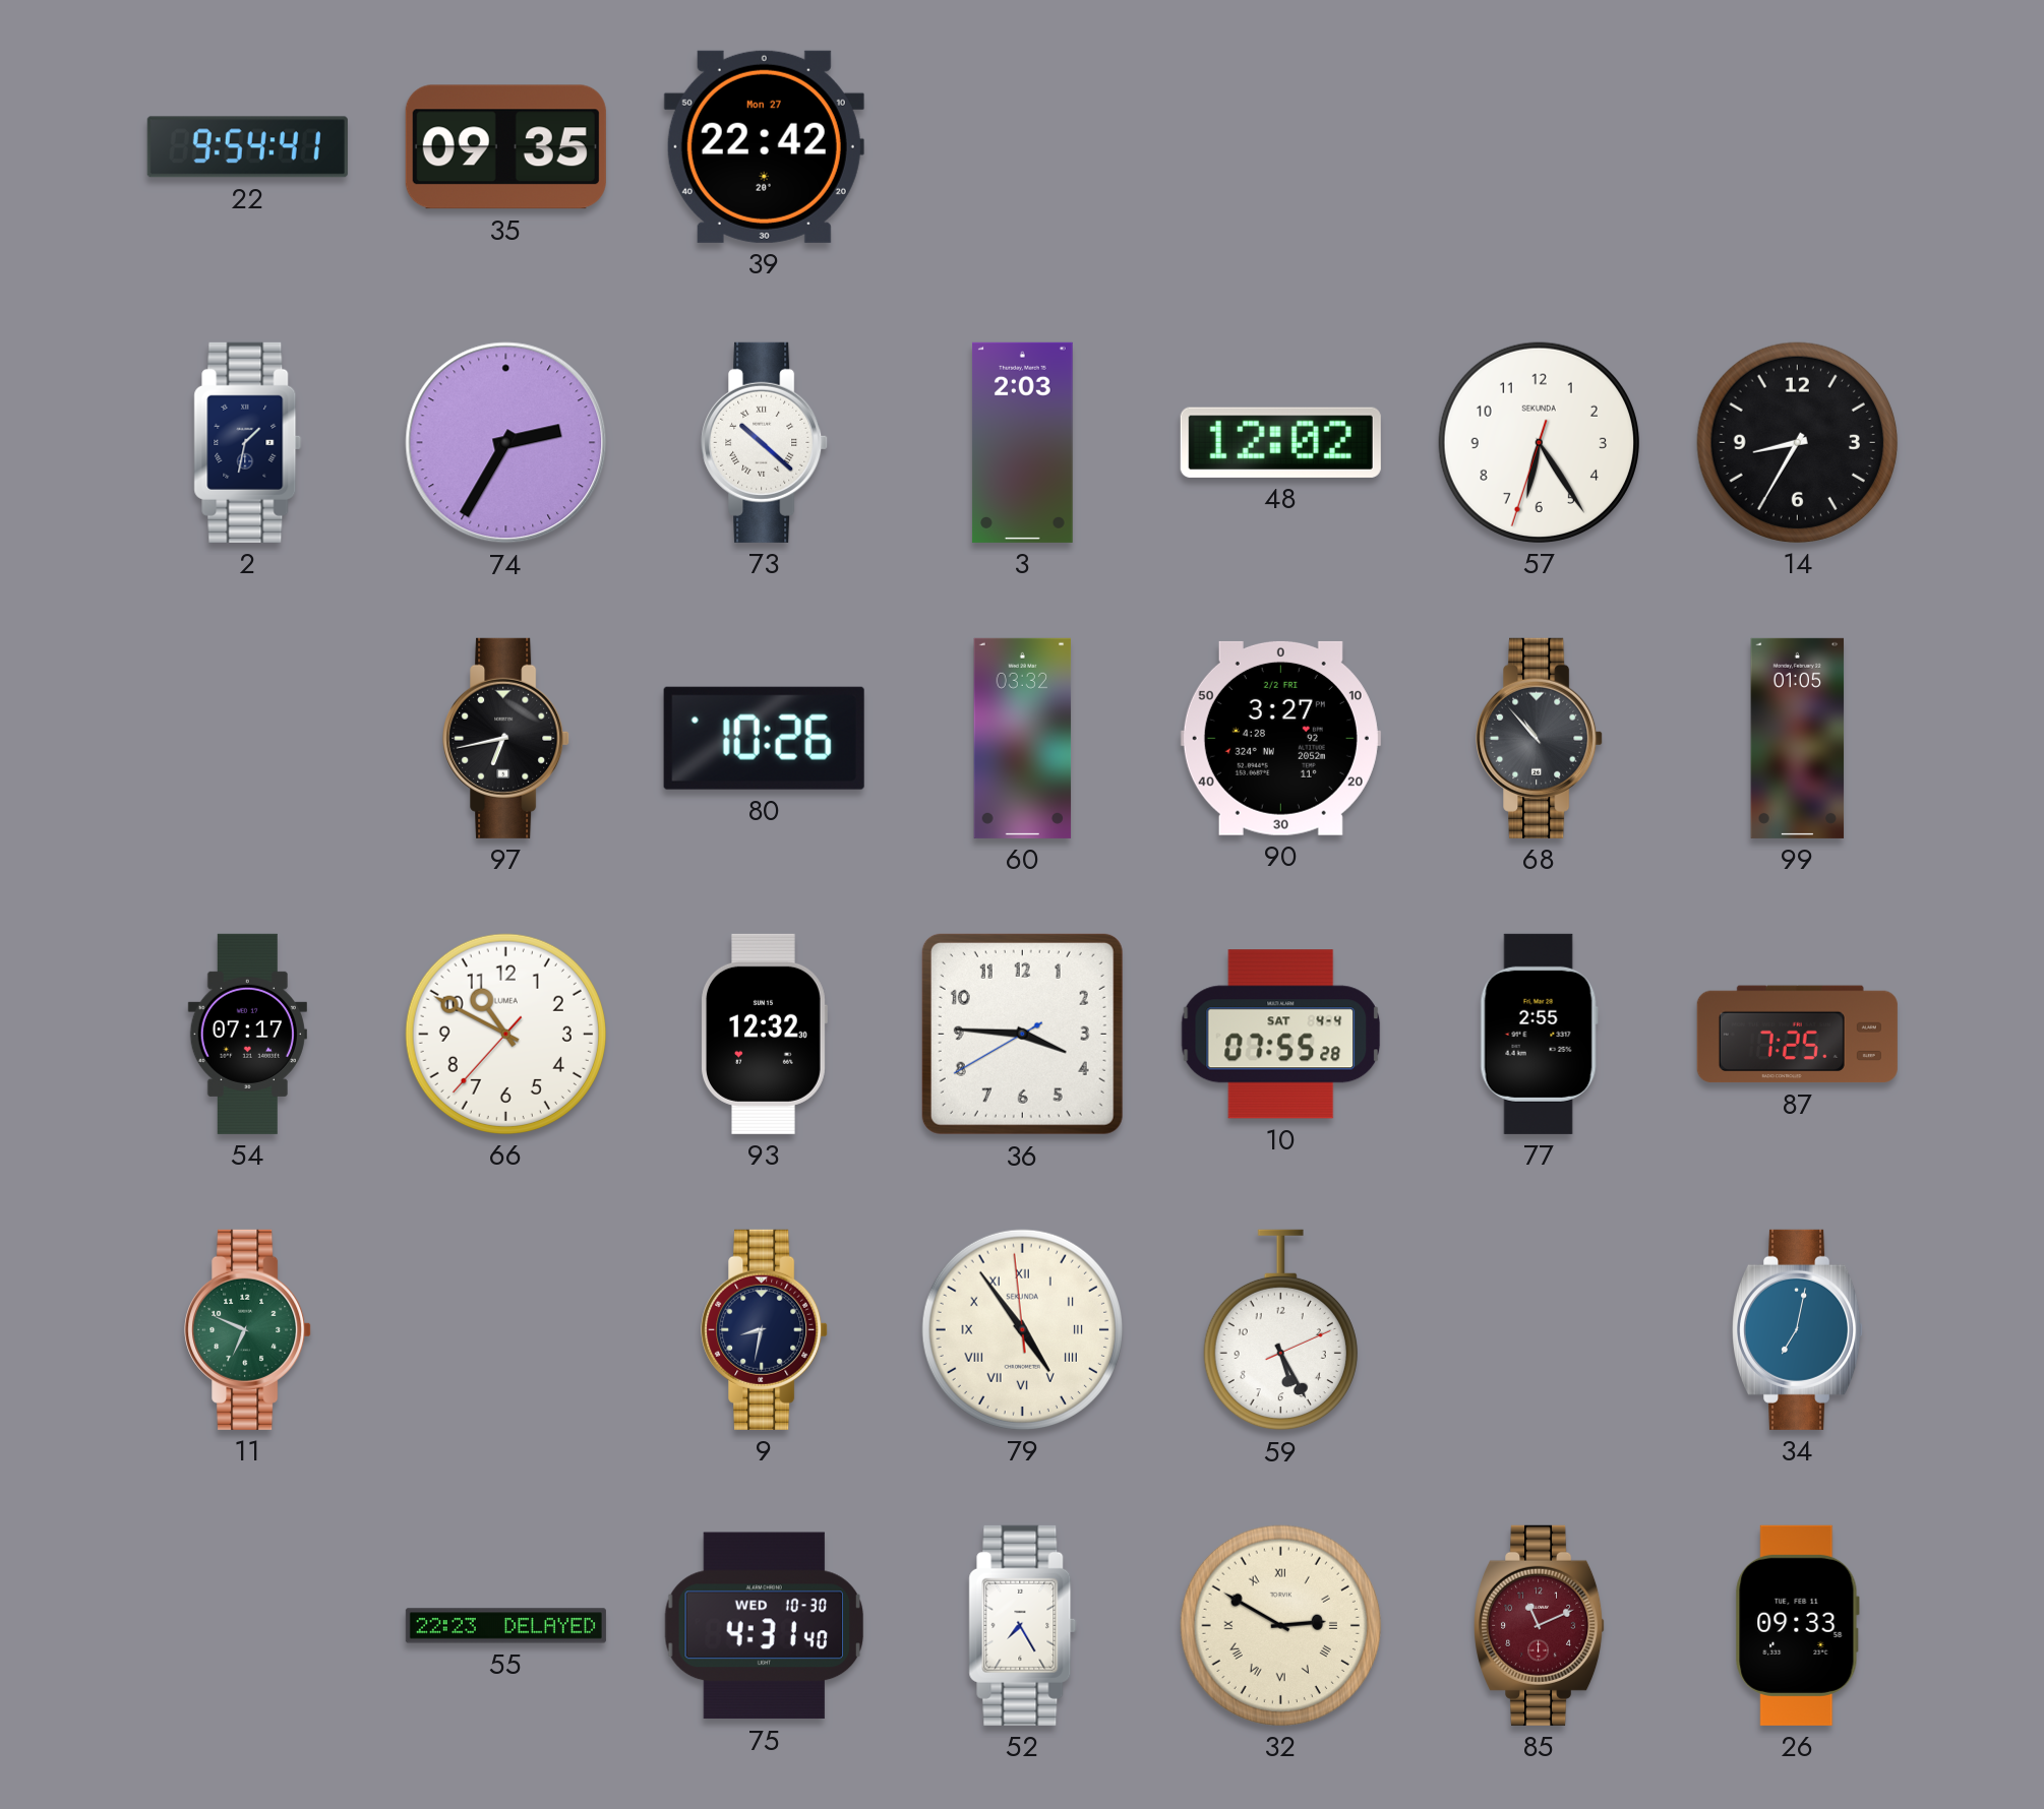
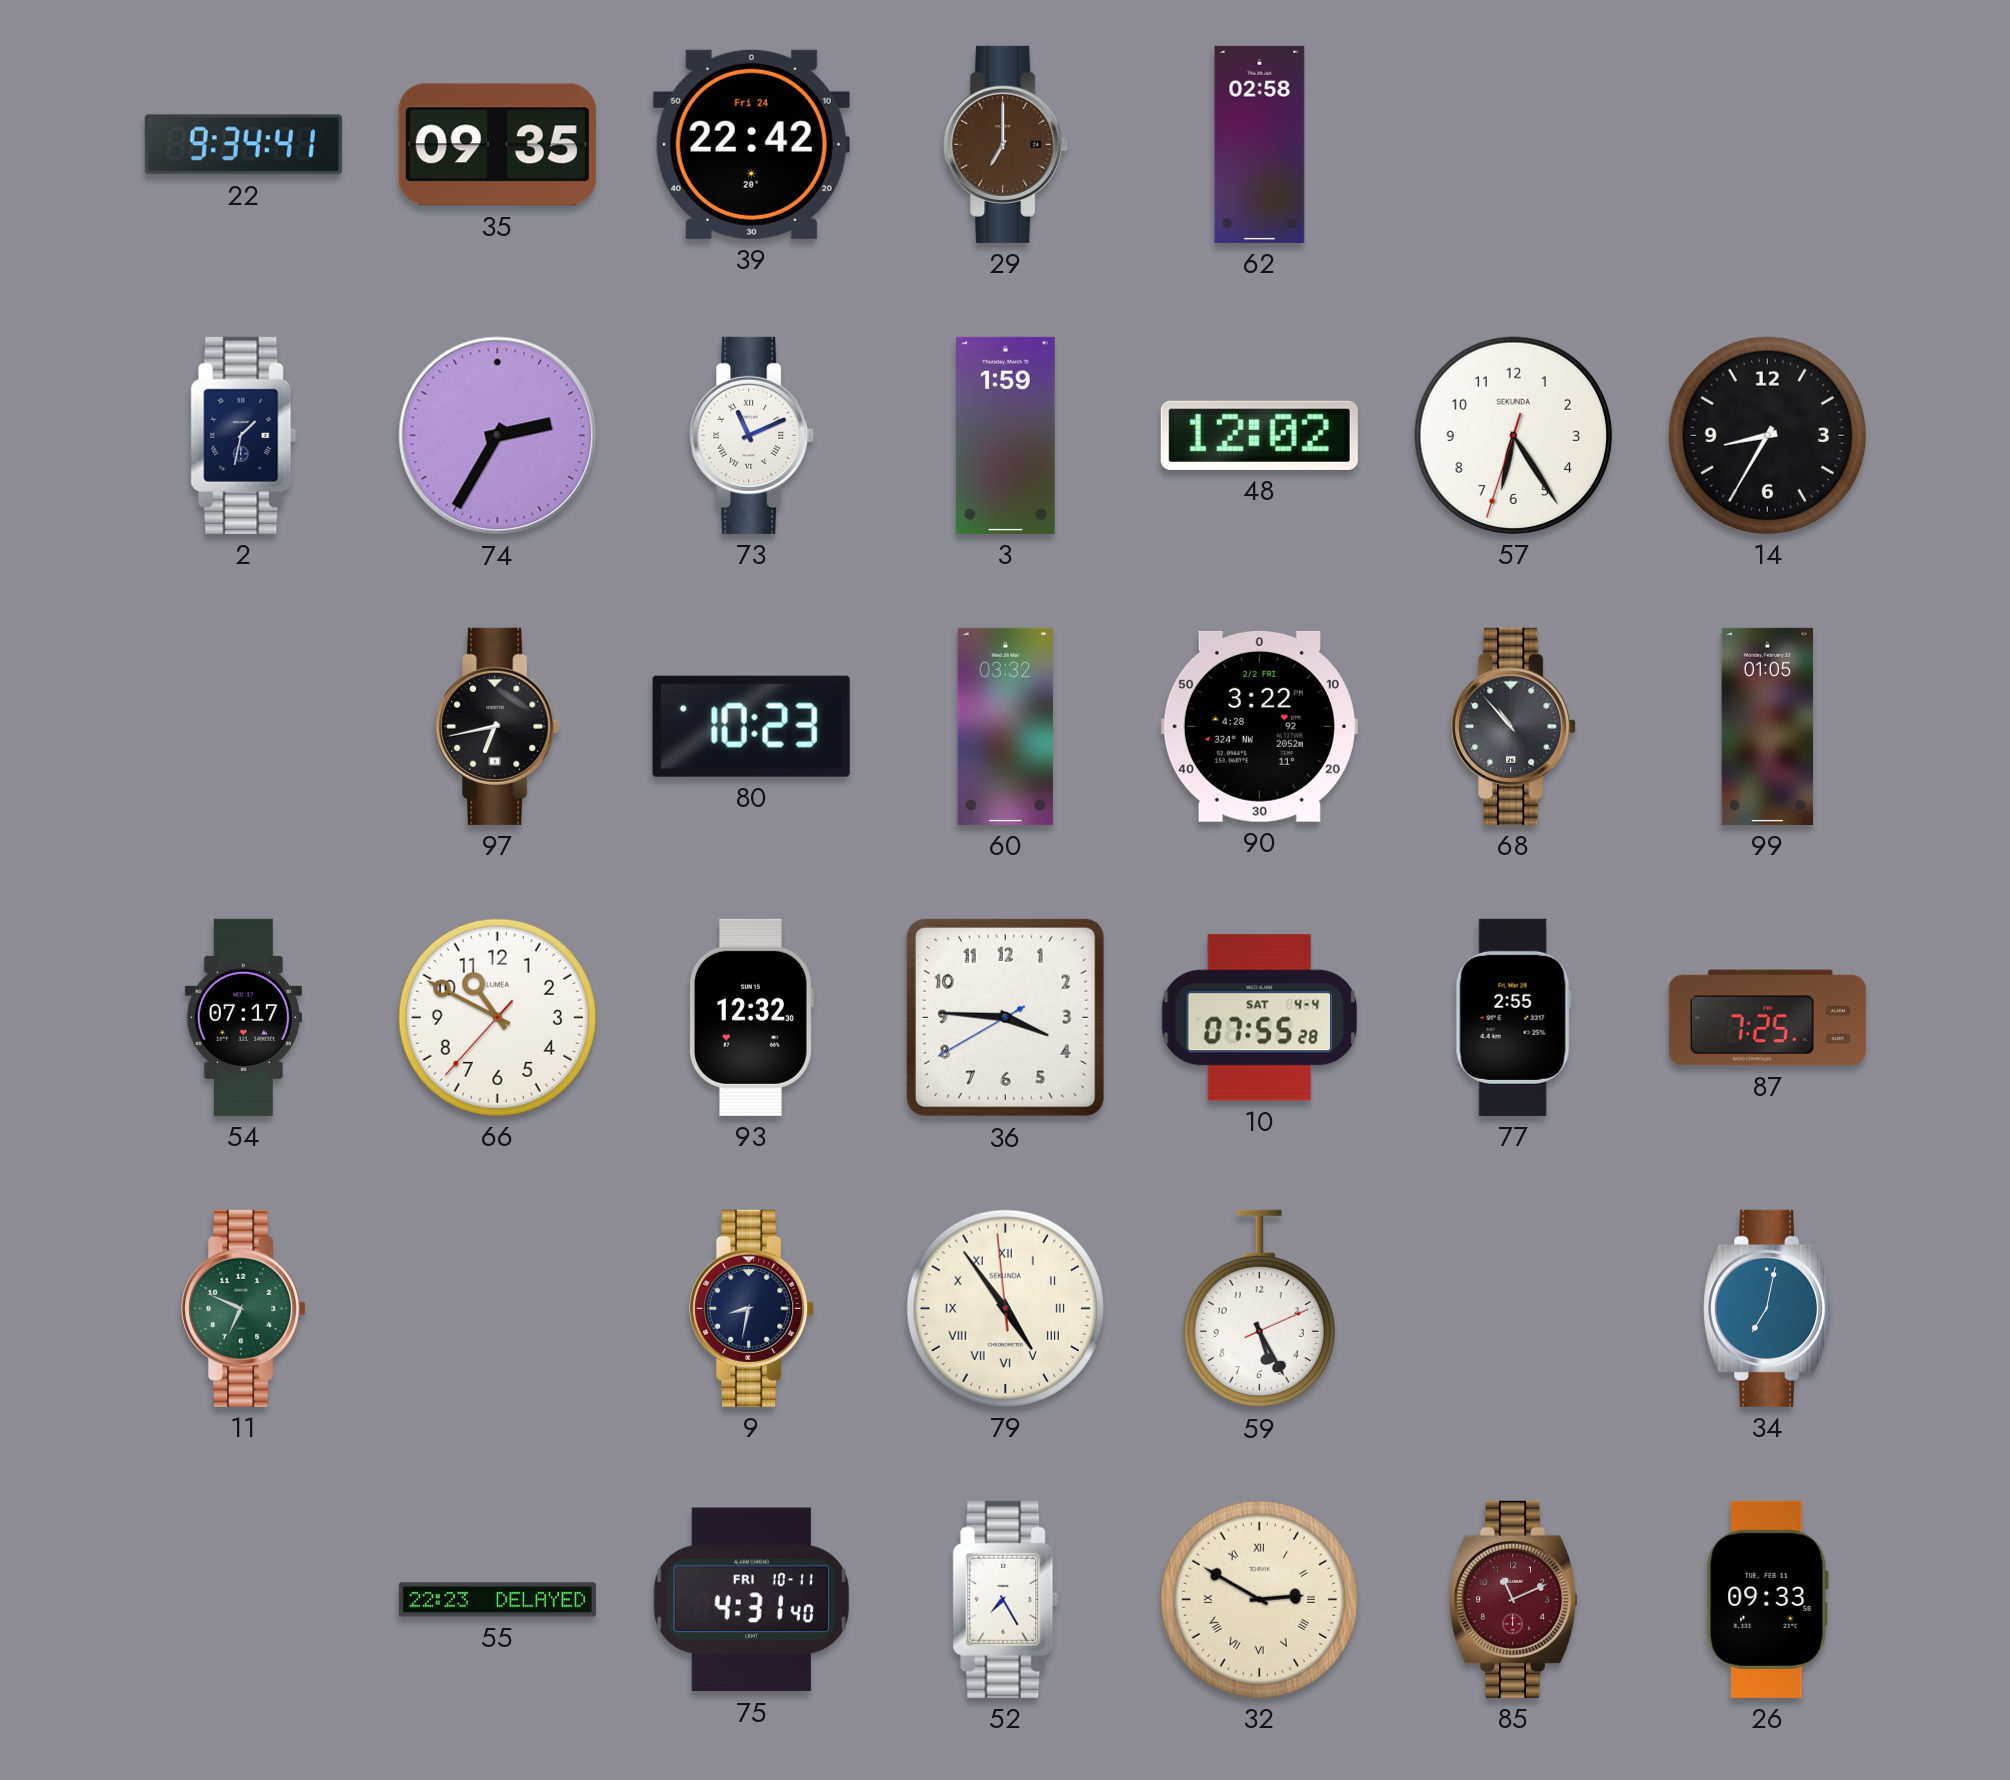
22: 9:54 -> 9:34
39 date: Mon 27 -> Fri 24
29: none -> 7:00
62: none -> 02:58
73: 10:22 -> 11:11
3: 2:03 -> 1:59
80: 10:26 -> 10:23
90: 3:27 -> 3:22
75 date: WED 10-30 -> FRI 10-11
